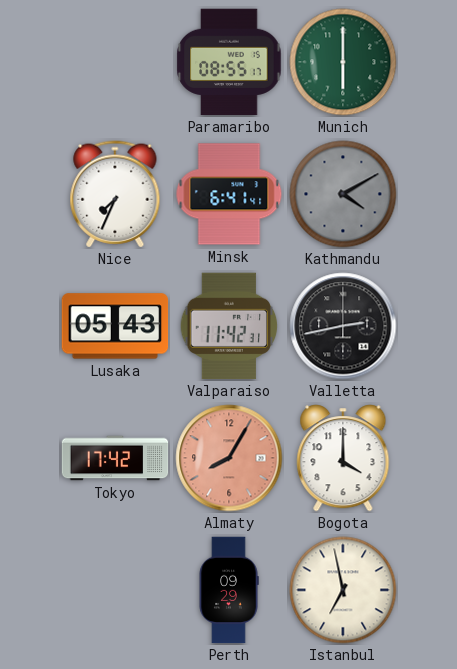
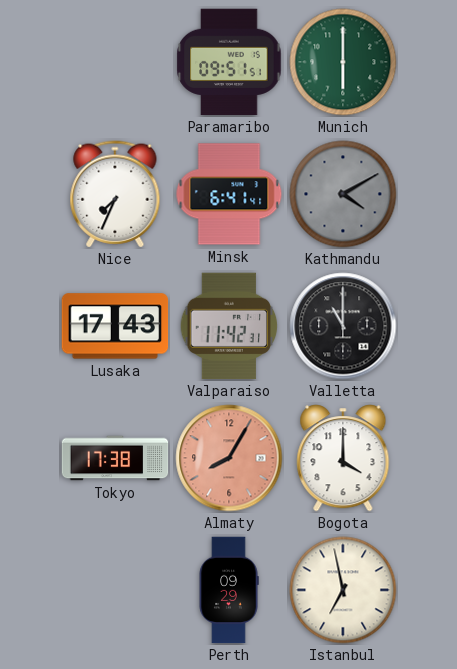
Paramaribo: 08:55 -> 09:51
Lusaka: 05:43 -> 17:43
Valletta: 2:43 -> 11:00
Tokyo: 17:42 -> 17:38
